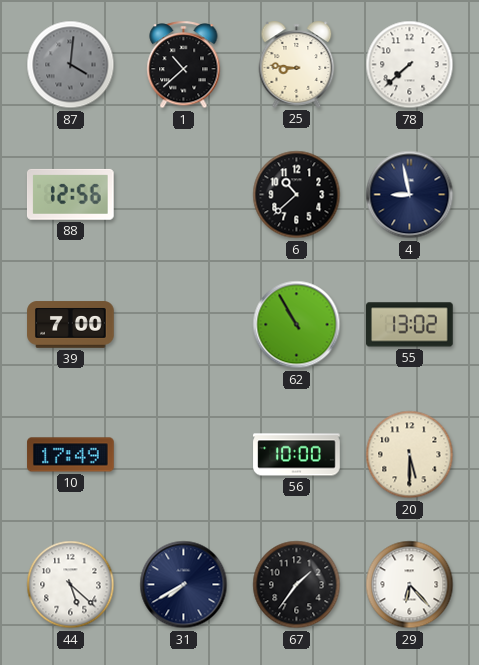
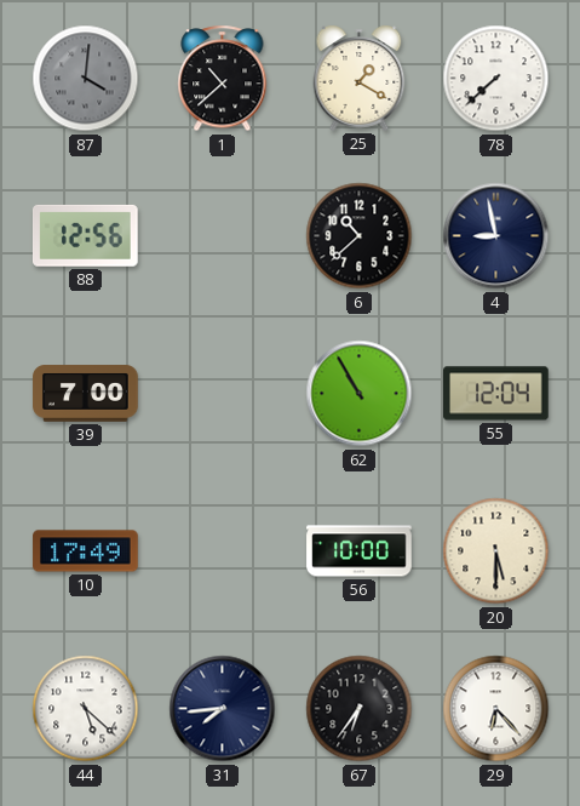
25: 8:46 -> 1:20
55: 13:02 -> 12:04
31: 7:40 -> 7:44
67: 1:36 -> 6:36
